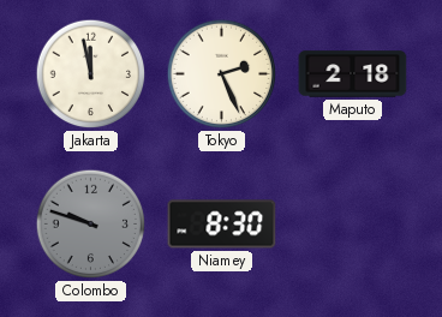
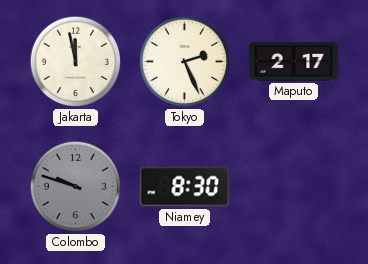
Maputo: 2:18 -> 2:17
